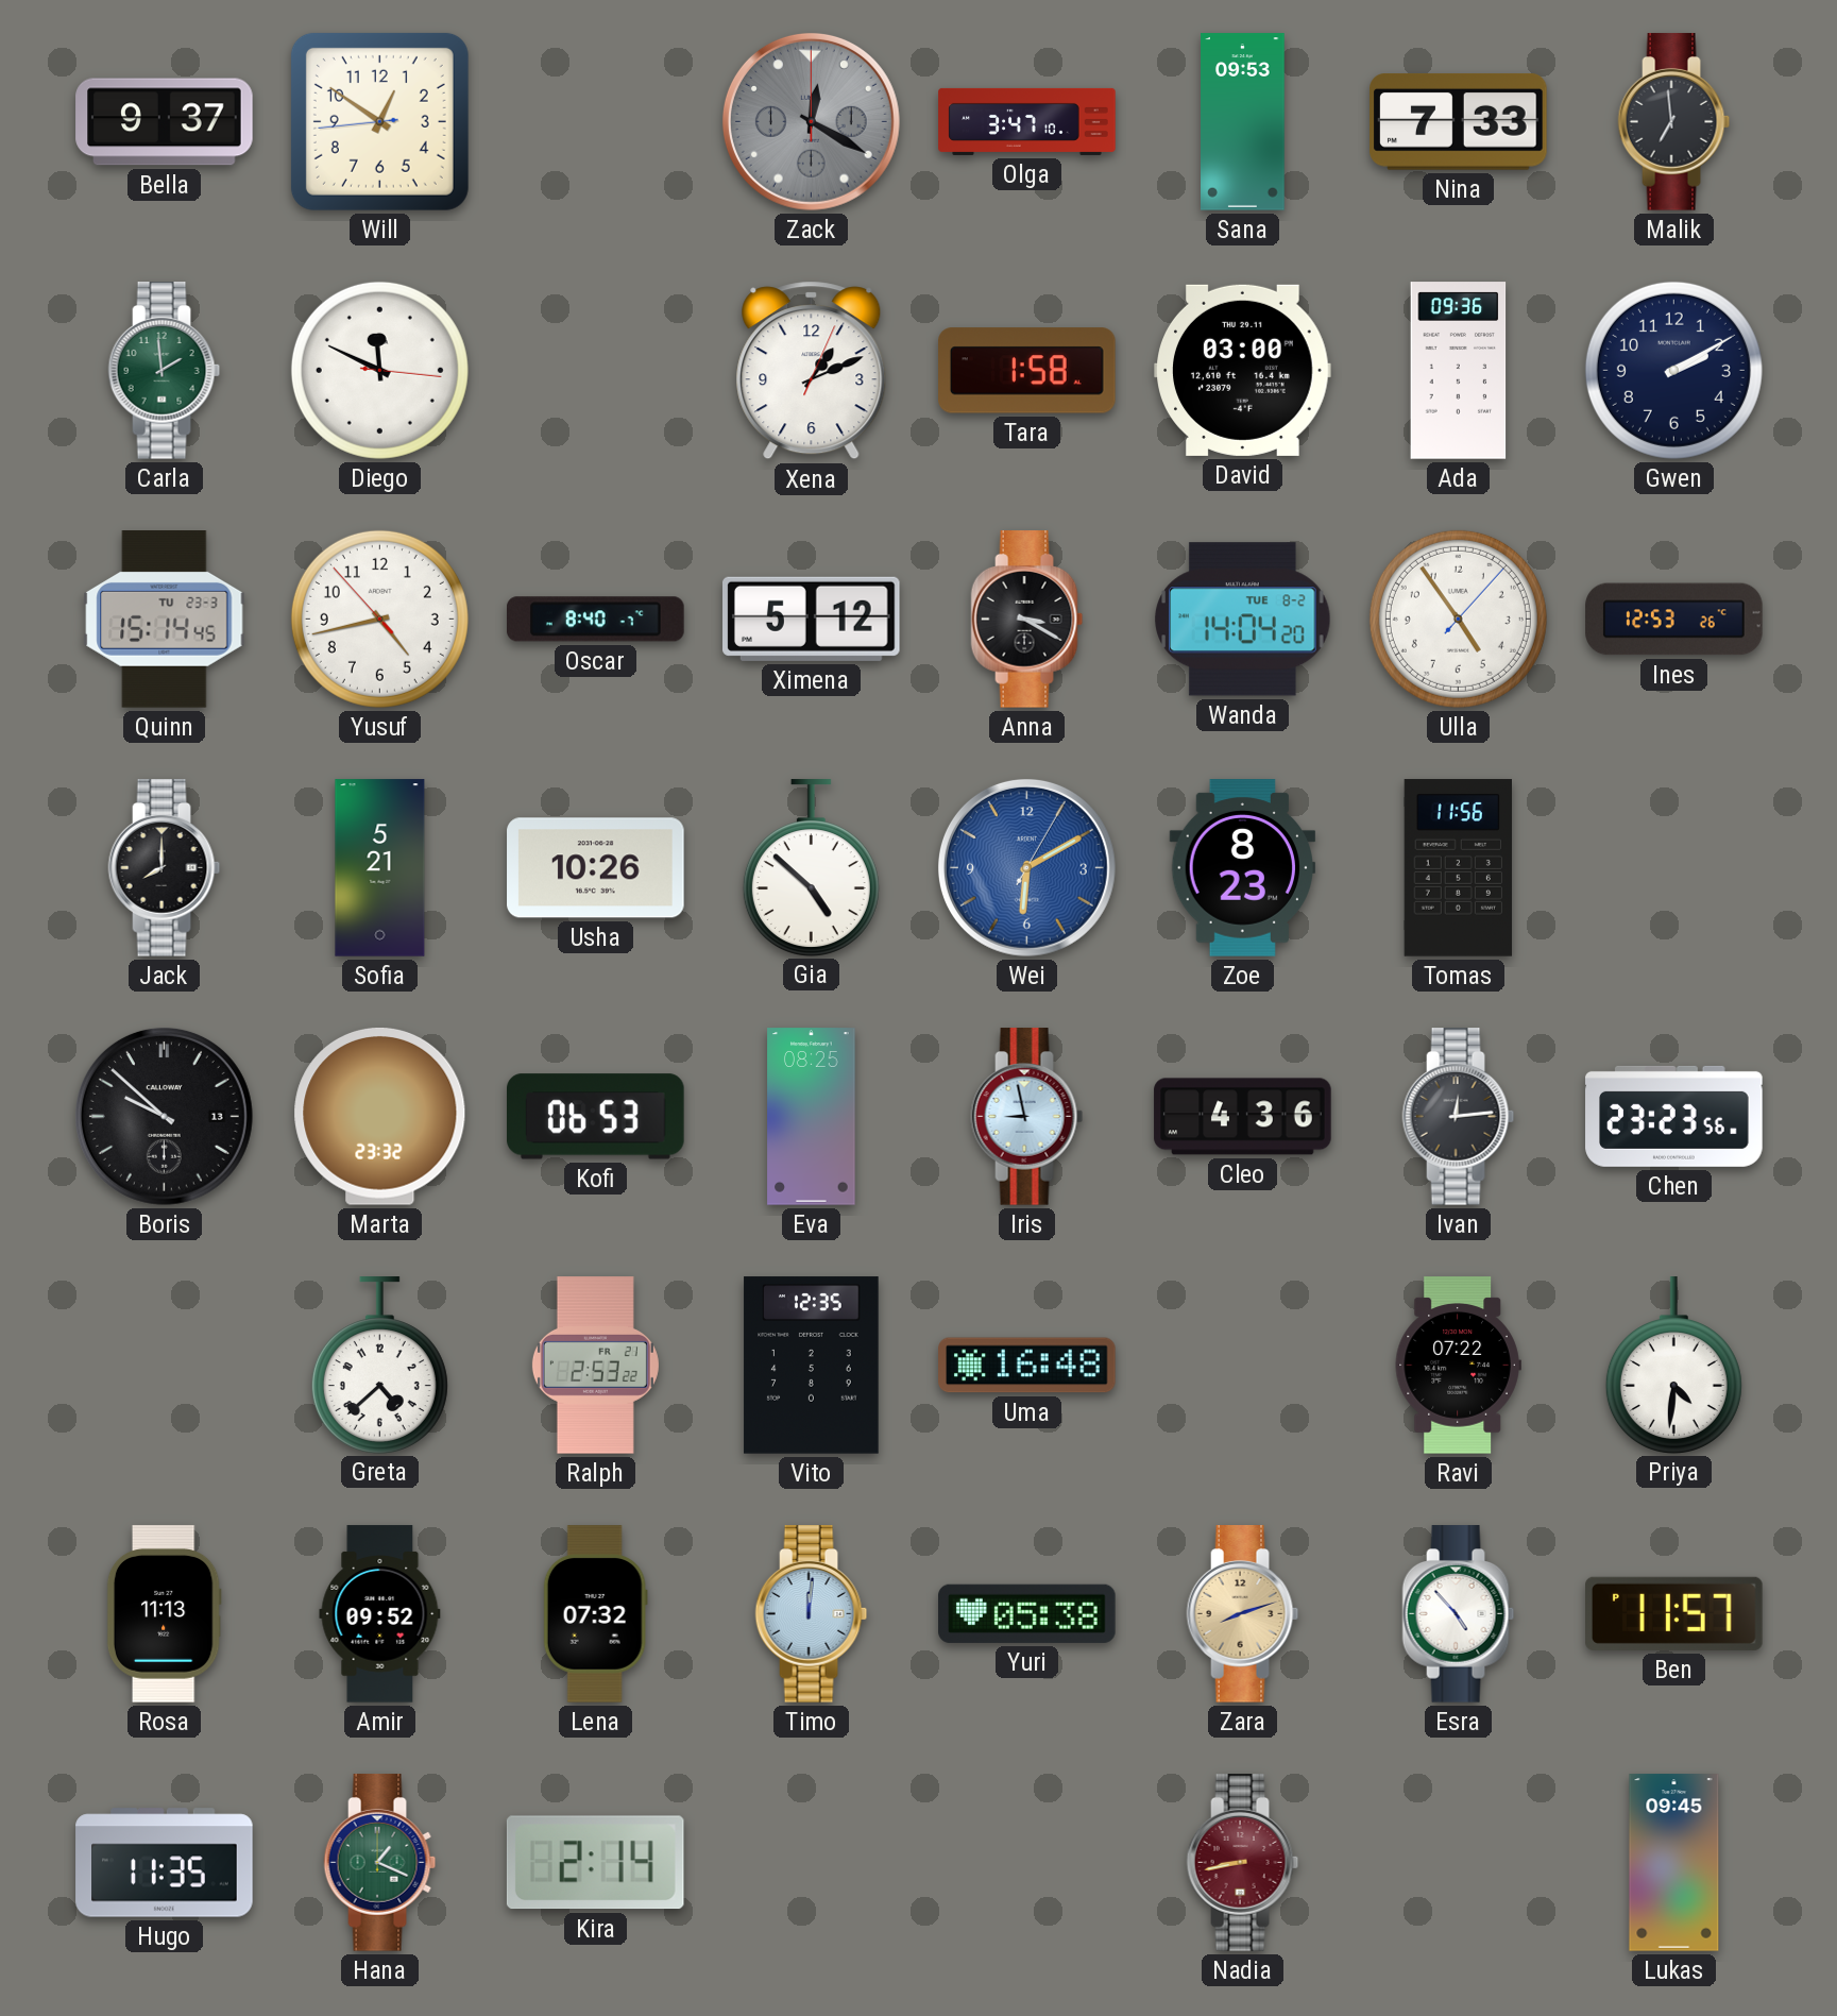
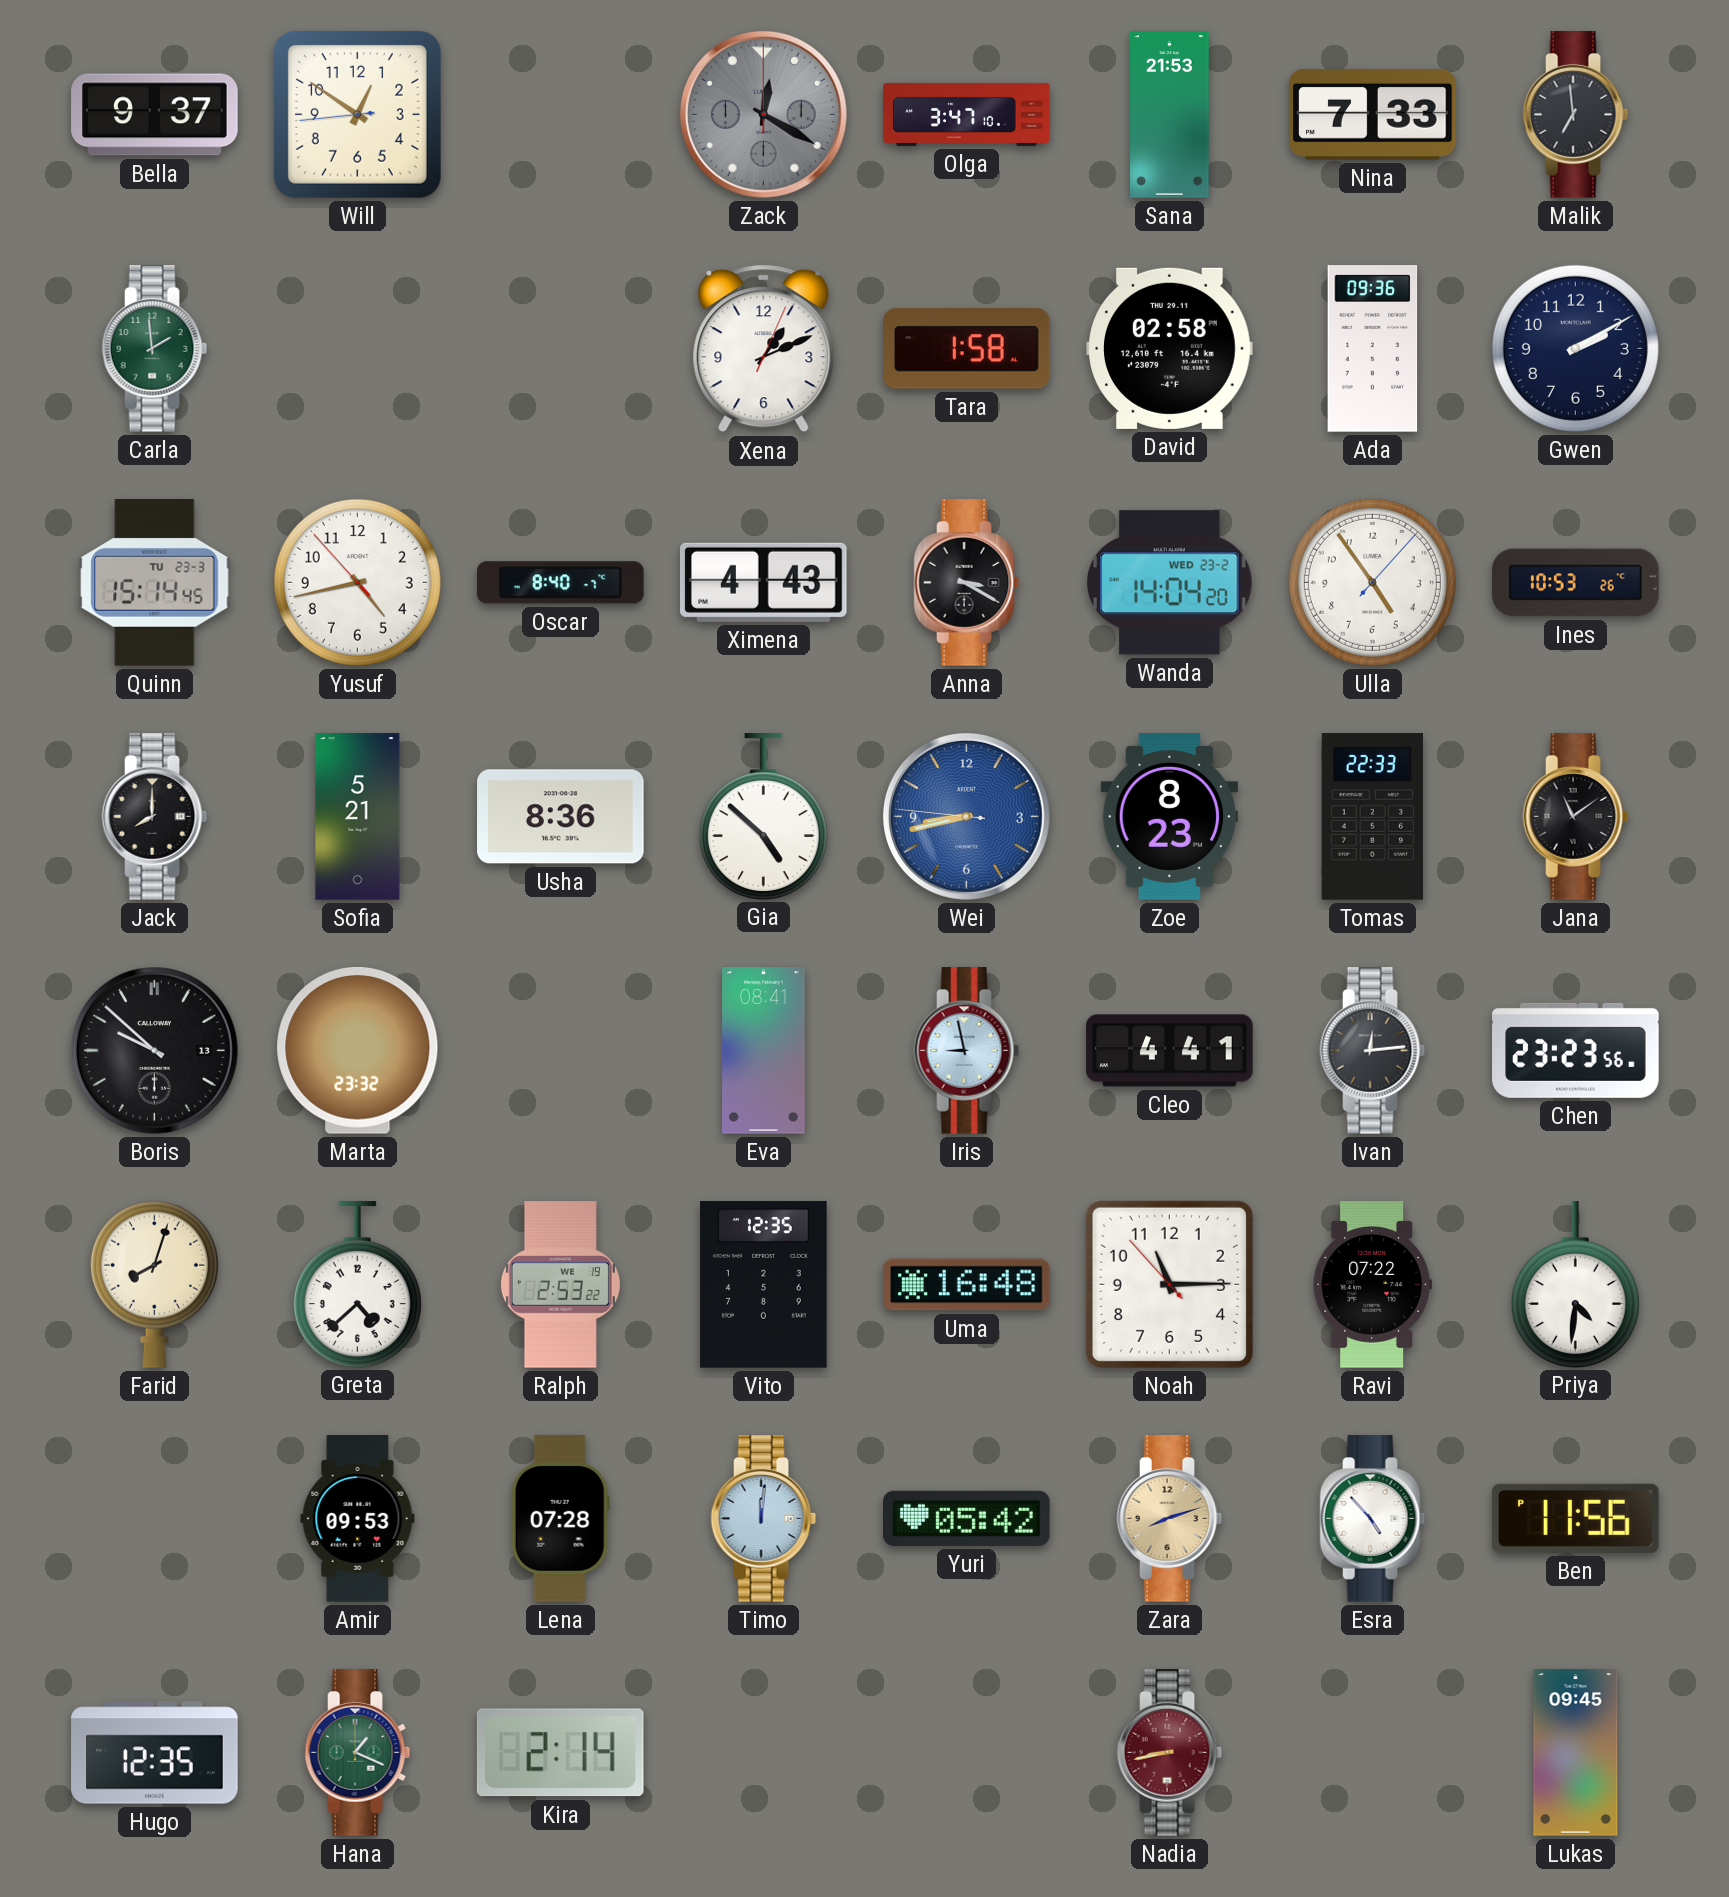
Sana: 09:53 -> 21:53
Diego: 11:49 -> none
David: 03:00 -> 02:58
Ximena: 5:12 -> 4:43
Wanda date: TUE 8-2 -> WED 23-2
Ines: 12:53 -> 10:53
Usha: 10:26 -> 8:36
Wei: 6:10 -> 8:42
Tomas: 11:56 -> 22:33
Jana: none -> 11:09
Kofi: 06:53 -> none
Eva: 08:25 -> 08:41
Cleo: 4:36 -> 4:41
Farid: none -> 8:03
Ralph date: FR 21 -> WE 19
Noah: none -> 11:14
Rosa: 11:13 -> none
Amir: 09:52 -> 09:53
Lena: 07:32 -> 07:28
Yuri: 05:38 -> 05:42
Ben: 11:57 -> 11:56
Hugo: 11:35 -> 12:35
